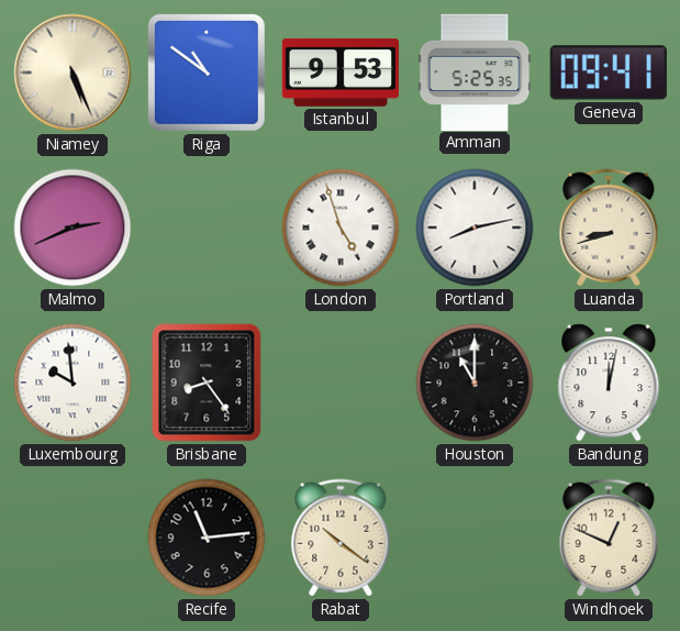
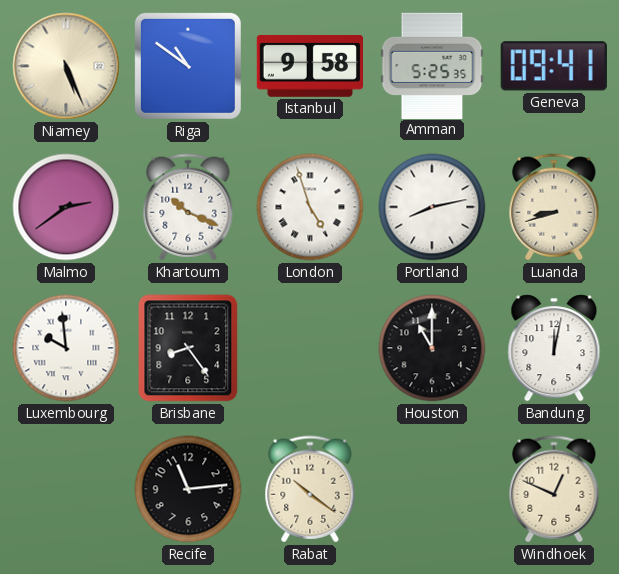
Istanbul: 9:53 -> 9:58
Malmo: 2:41 -> 2:39
Khartoum: none -> 10:19
